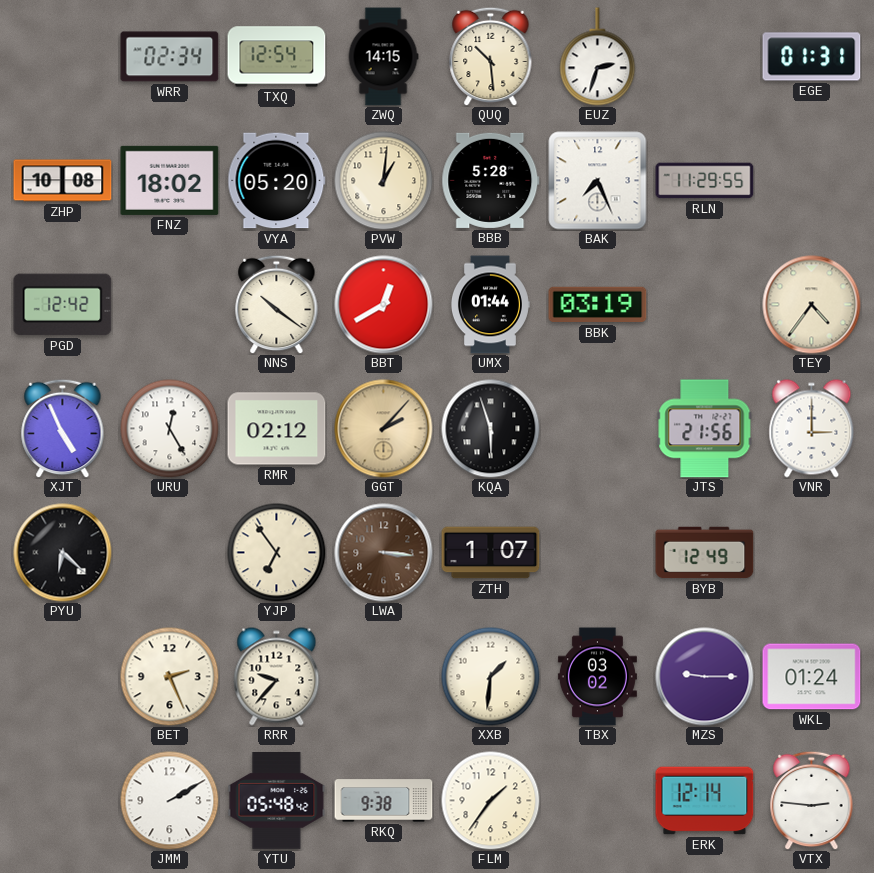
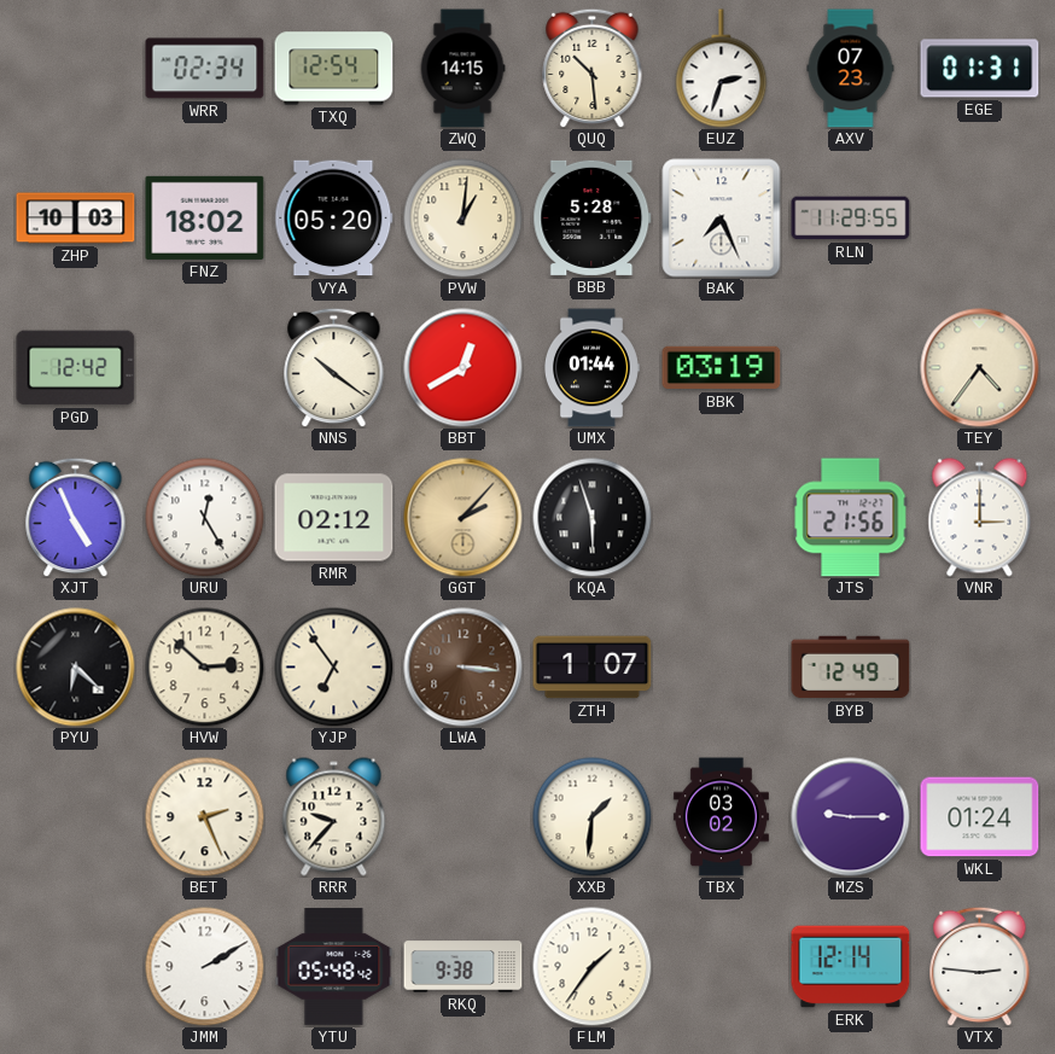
AXV: none -> 07:23
ZHP: 10:08 -> 10:03
HVW: none -> 2:52
